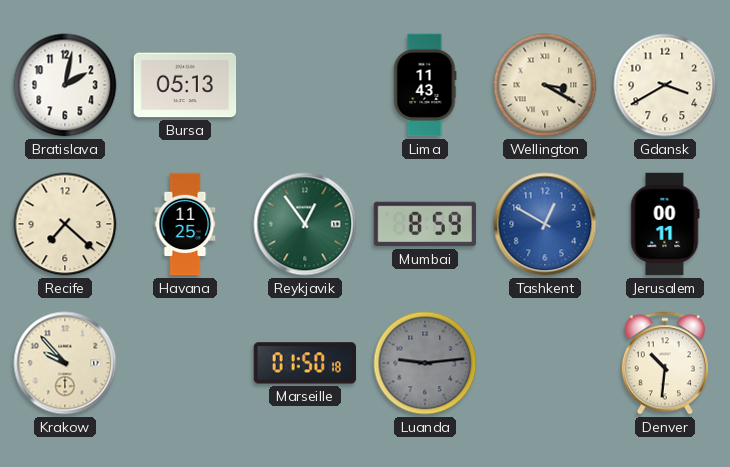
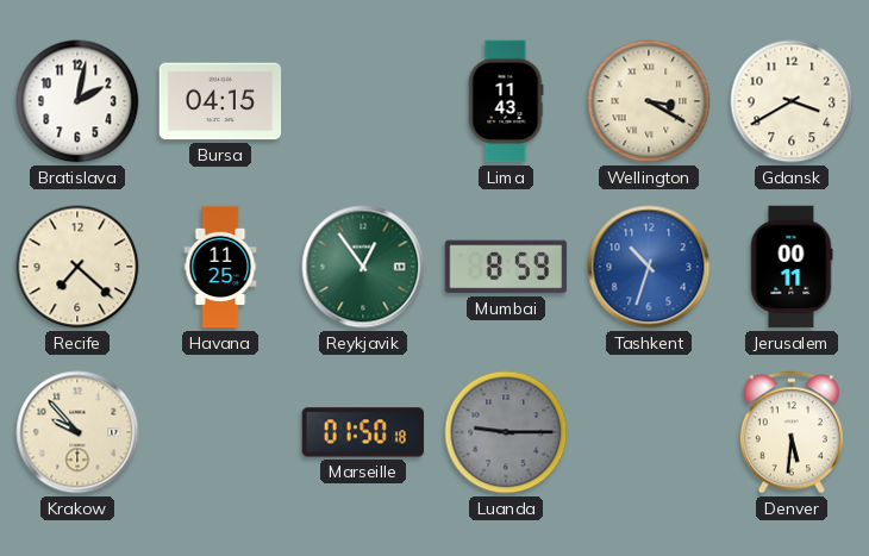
Bursa: 05:13 -> 04:15
Tashkent: 12:50 -> 10:33
Luanda: 9:14 -> 9:15
Denver: 10:31 -> 5:31
